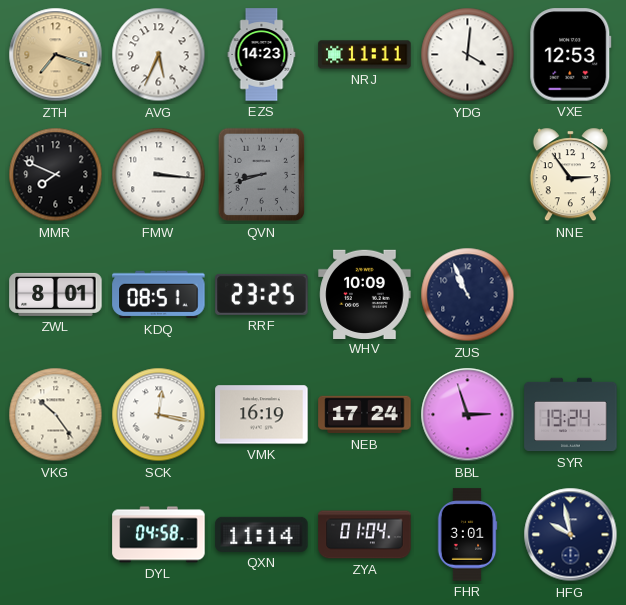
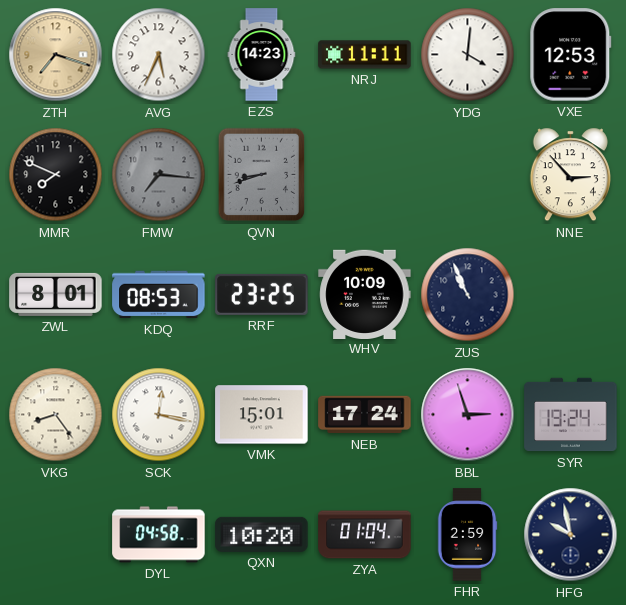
FMW: 3:16 -> 7:16
FMW dial: white -> grey
NNE: 2:54 -> 2:53
KDQ: 08:51 -> 08:53
VKG: 10:24 -> 8:24
VMK: 16:19 -> 15:01
QXN: 11:14 -> 10:20
FHR: 3:01 -> 2:59
